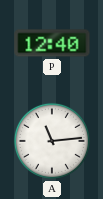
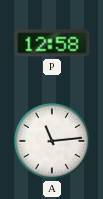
P: 12:40 -> 12:58
